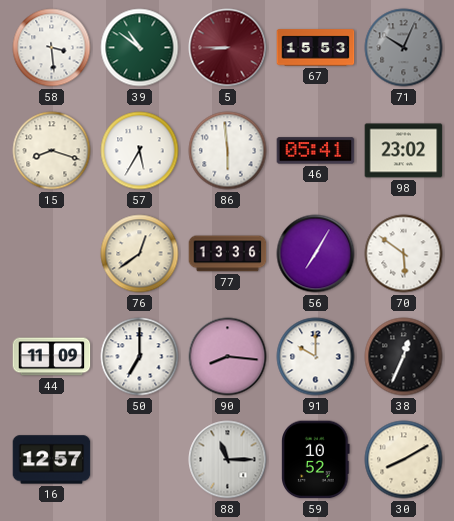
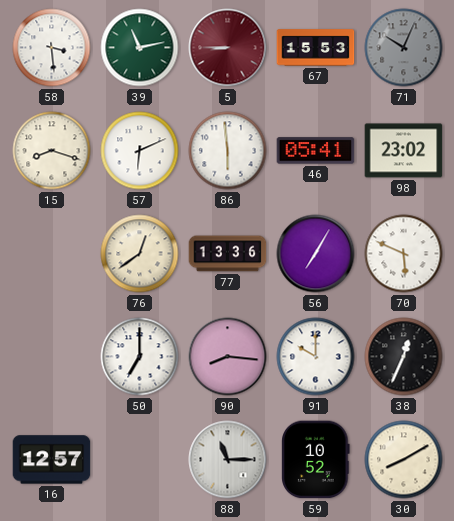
39: 10:51 -> 11:13
57: 5:35 -> 6:11
70: 5:51 -> 5:49
44: 11:09 -> none
